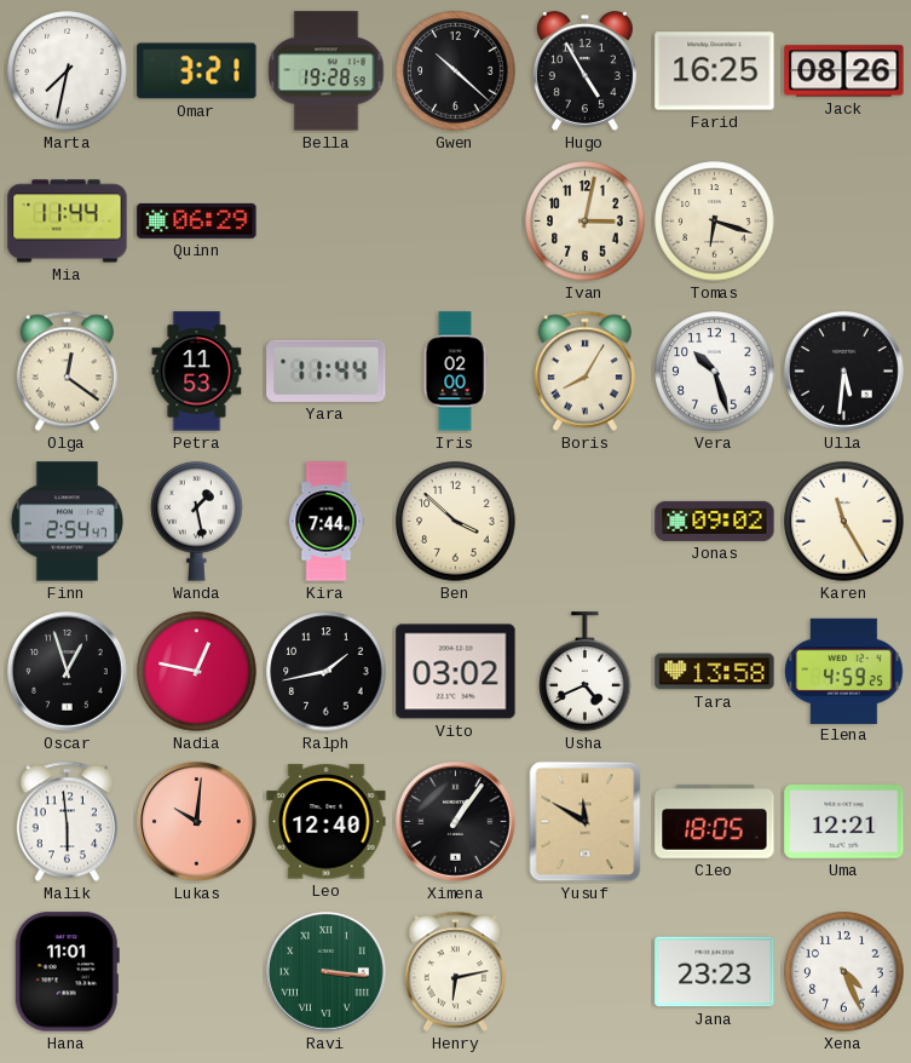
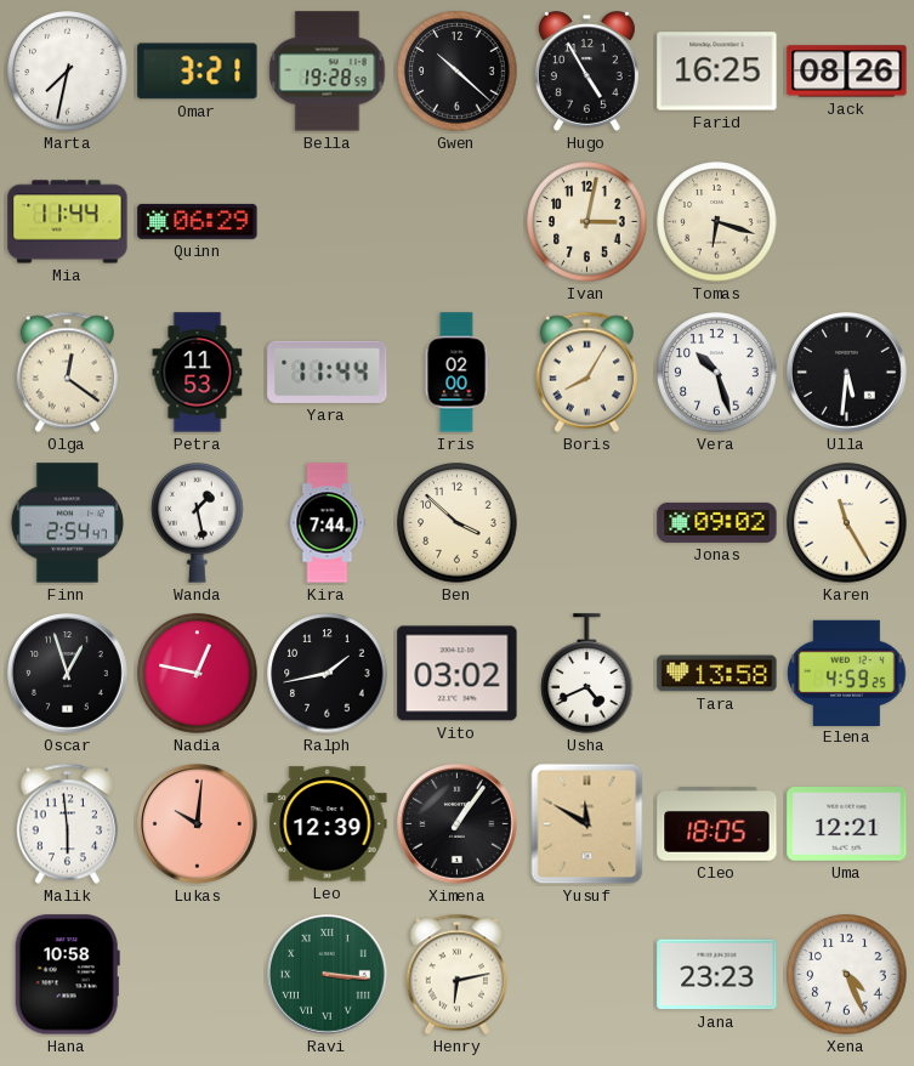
Leo: 12:40 -> 12:39
Hana: 11:01 -> 10:58
